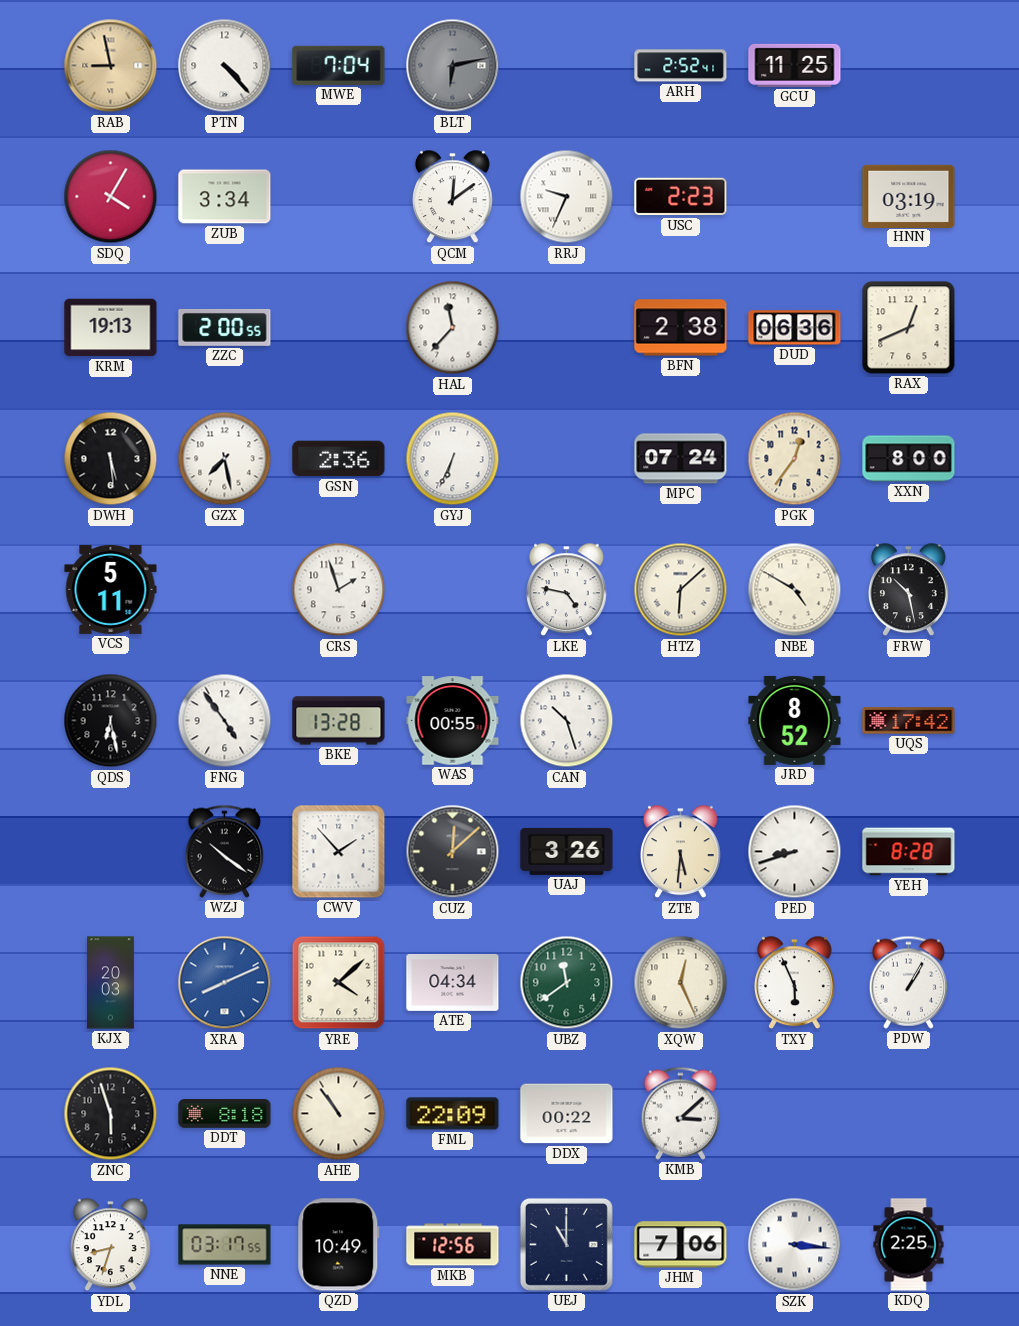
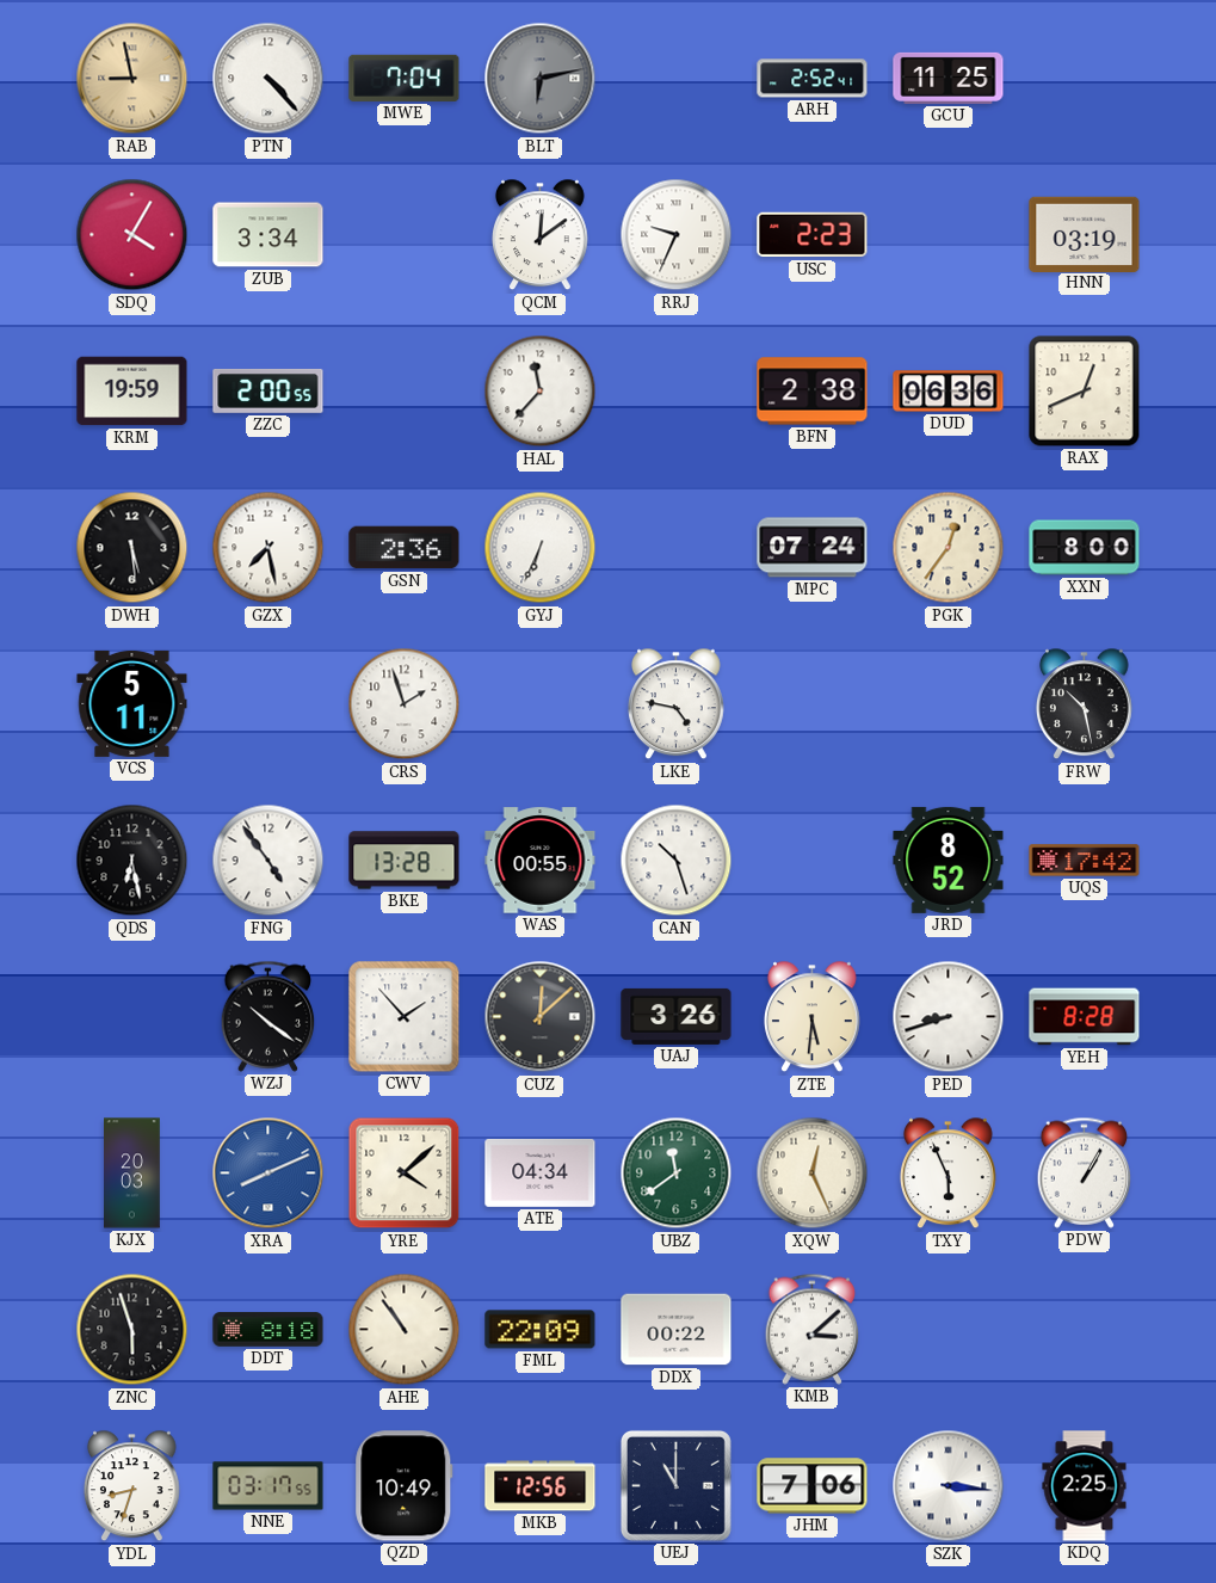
KRM: 19:13 -> 19:59
HTZ: 6:08 -> none
NBE: 4:50 -> none
